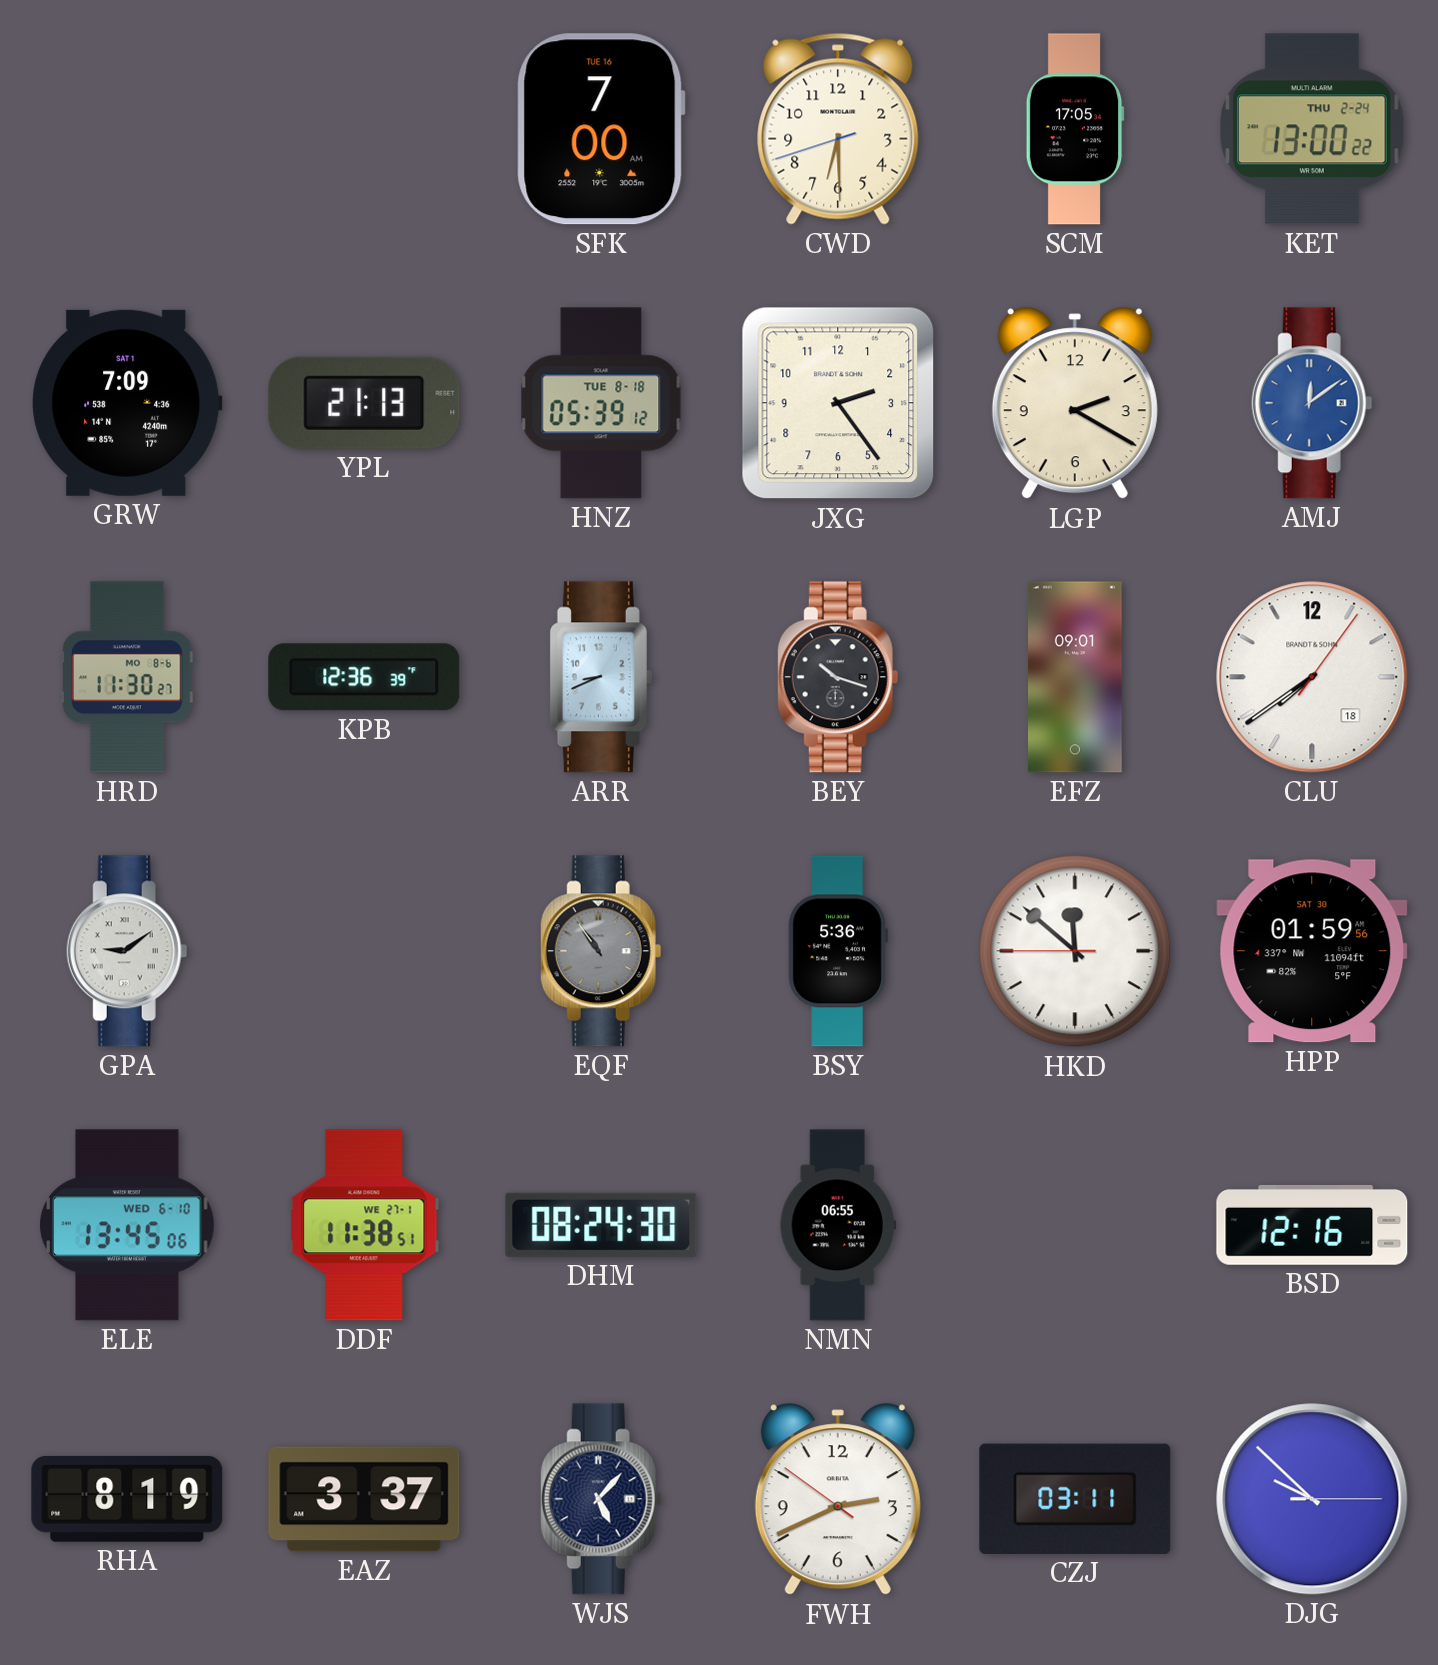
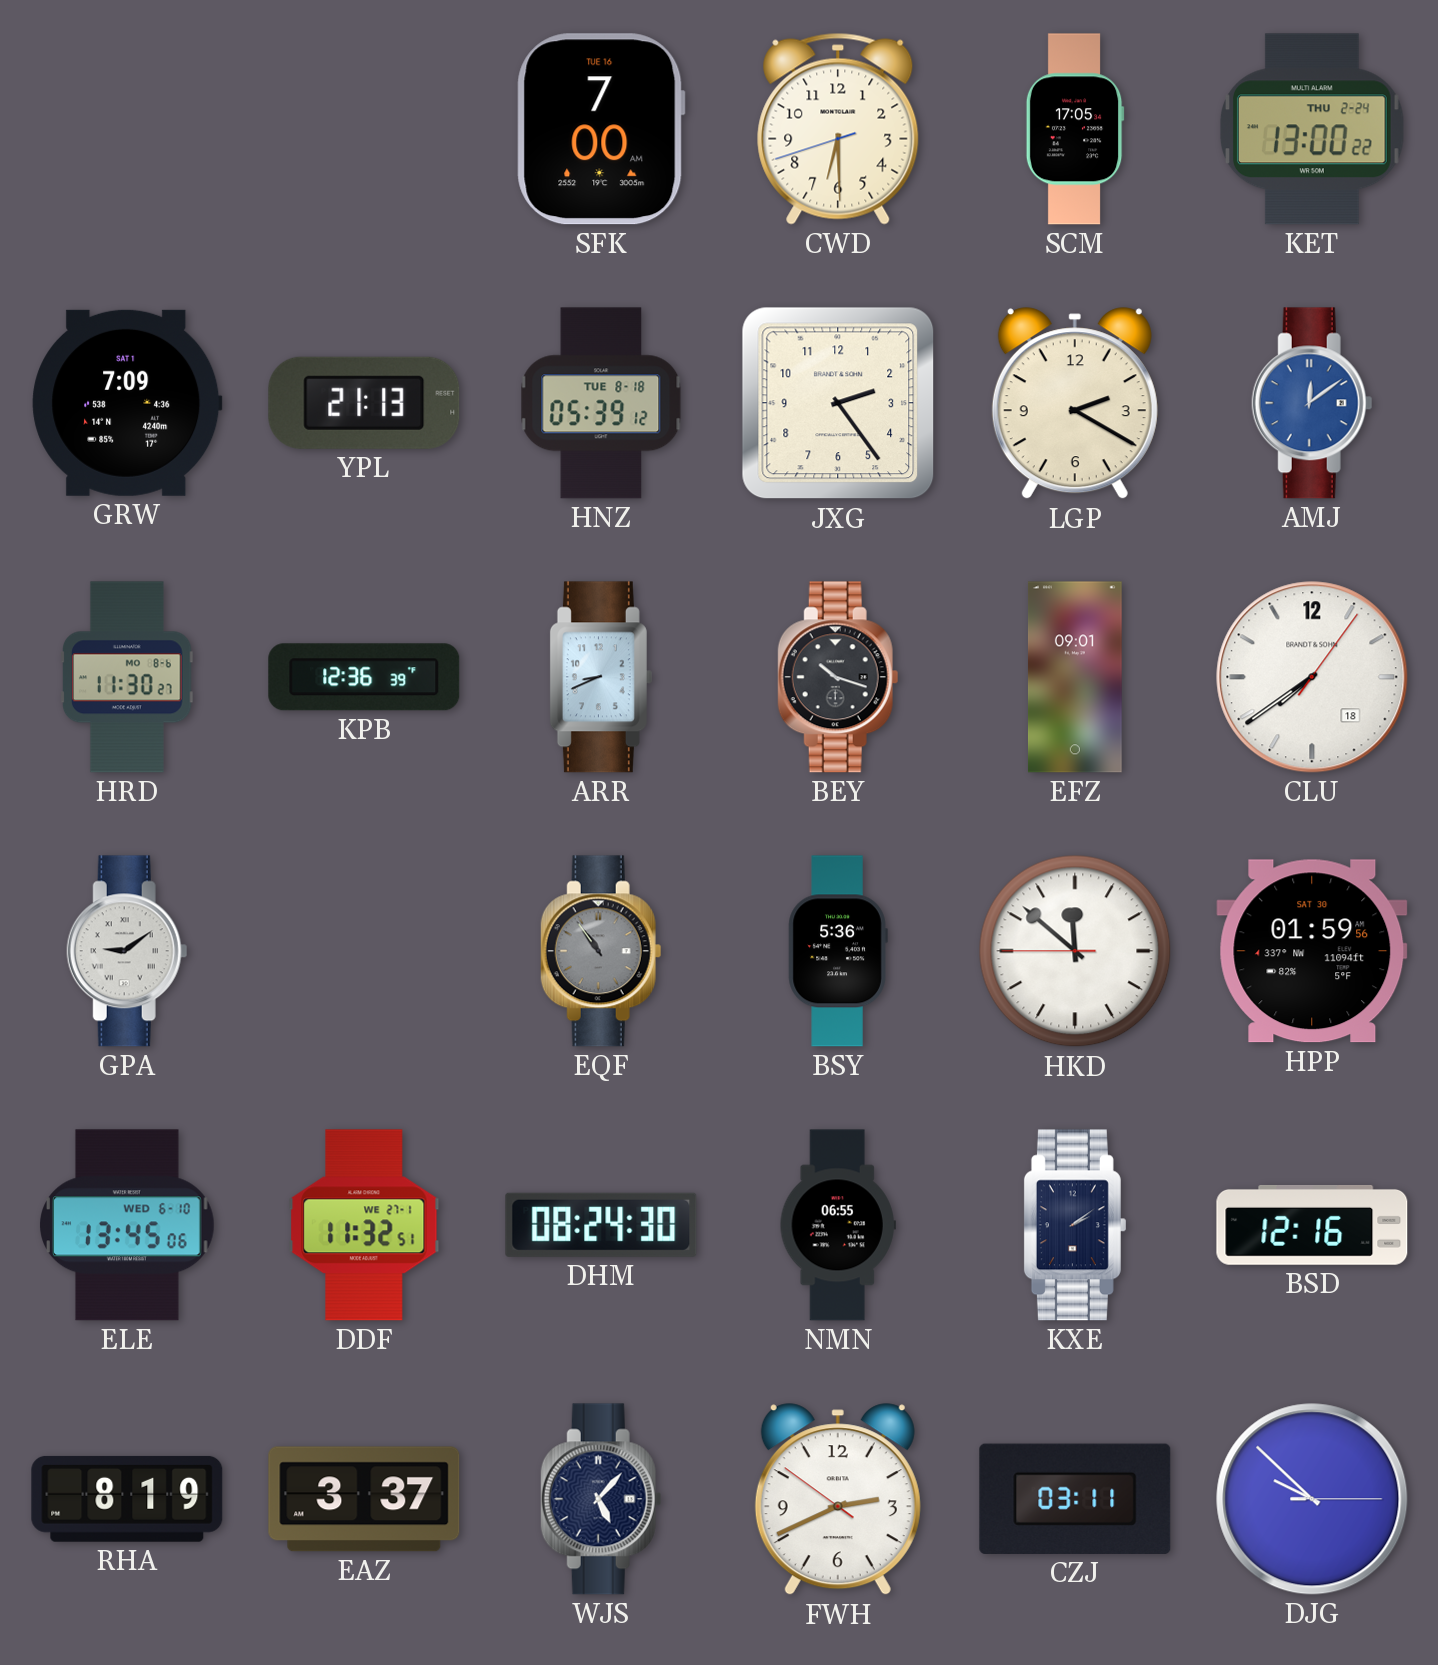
DDF: 11:38 -> 11:32
KXE: none -> 2:09
